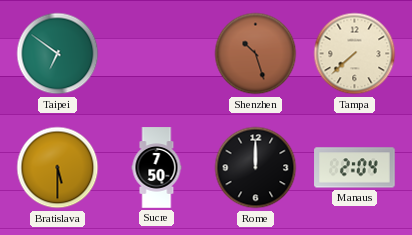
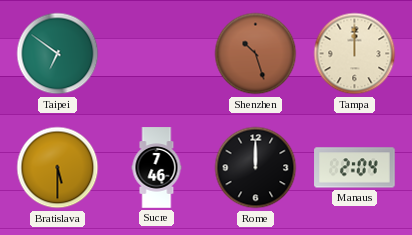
Tampa: 7:38 -> 12:00
Sucre: 7:50 -> 7:46
